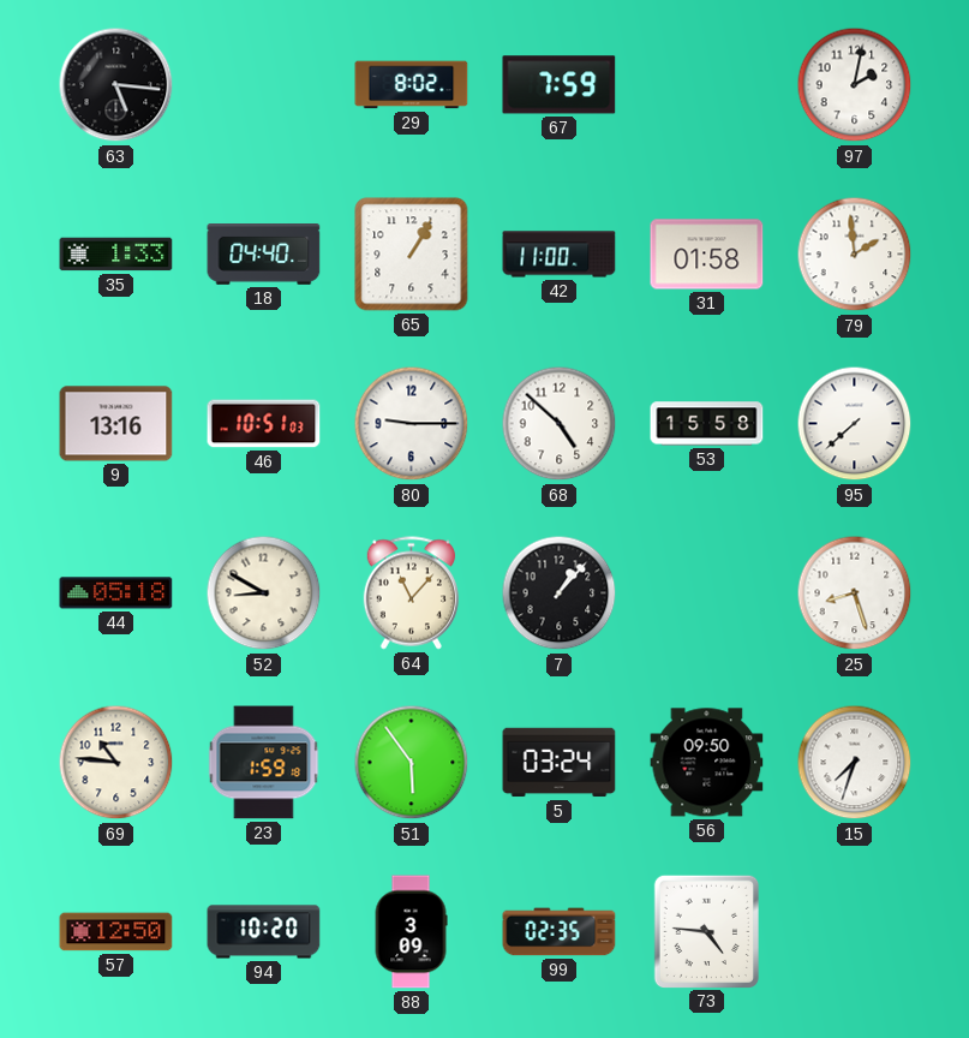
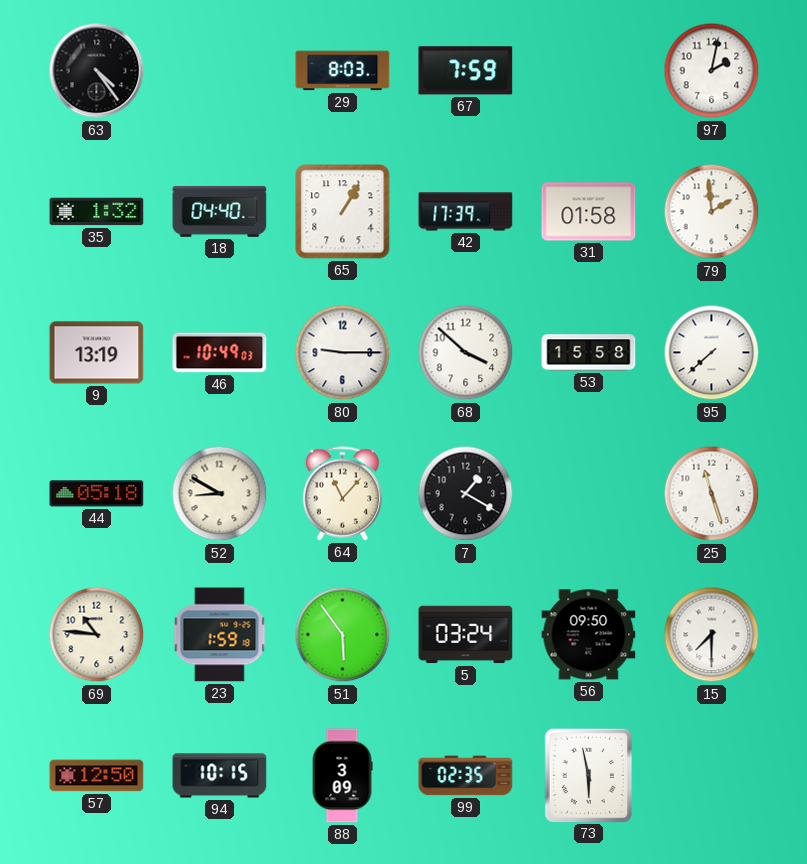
63: 5:16 -> 4:24
29: 8:02 -> 8:03
35: 1:33 -> 1:32
42: 11:00 -> 17:39
9: 13:16 -> 13:19
46: 10:51 -> 10:49
68: 4:52 -> 3:52
7: 1:07 -> 1:20
25: 8:27 -> 11:27
15: 7:33 -> 7:30
94: 10:20 -> 10:15
73: 4:46 -> 5:58
